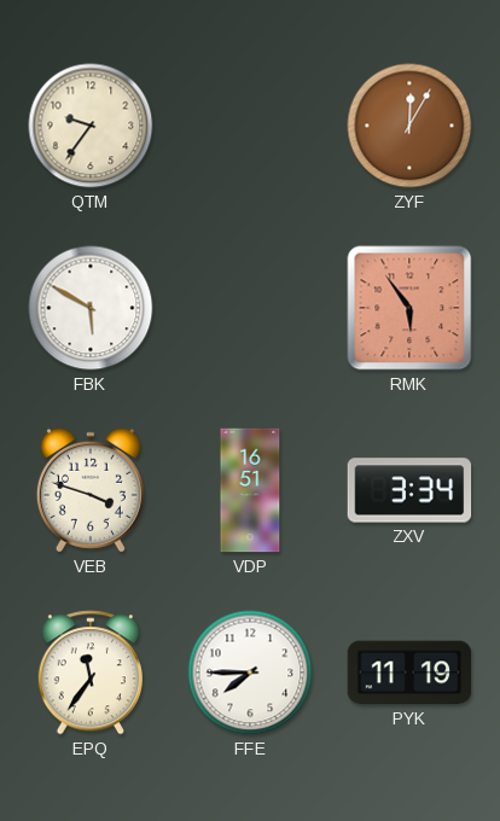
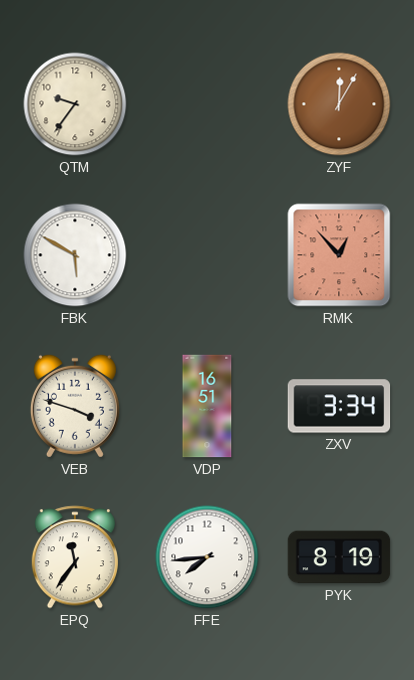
RMK: 5:54 -> 12:53
FFE: 7:45 -> 7:44
PYK: 11:19 -> 8:19
